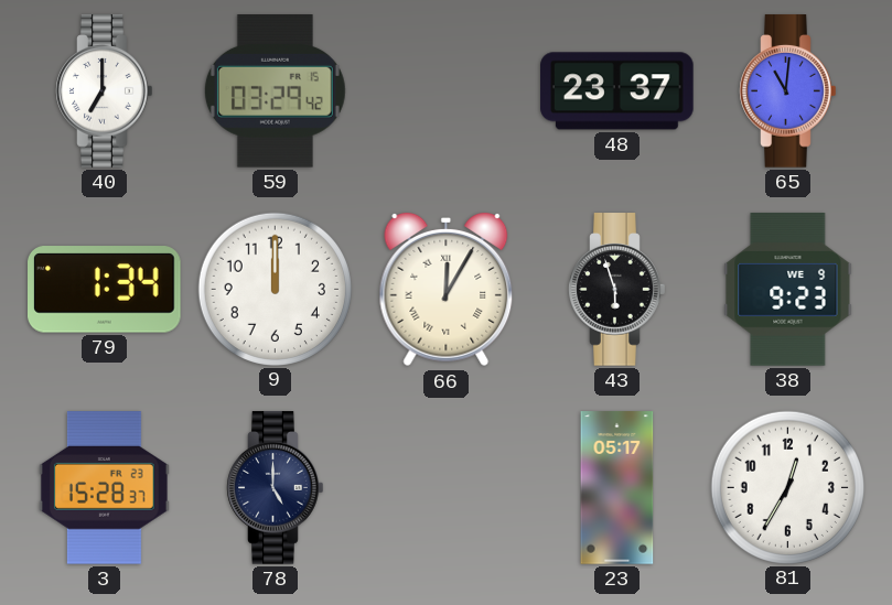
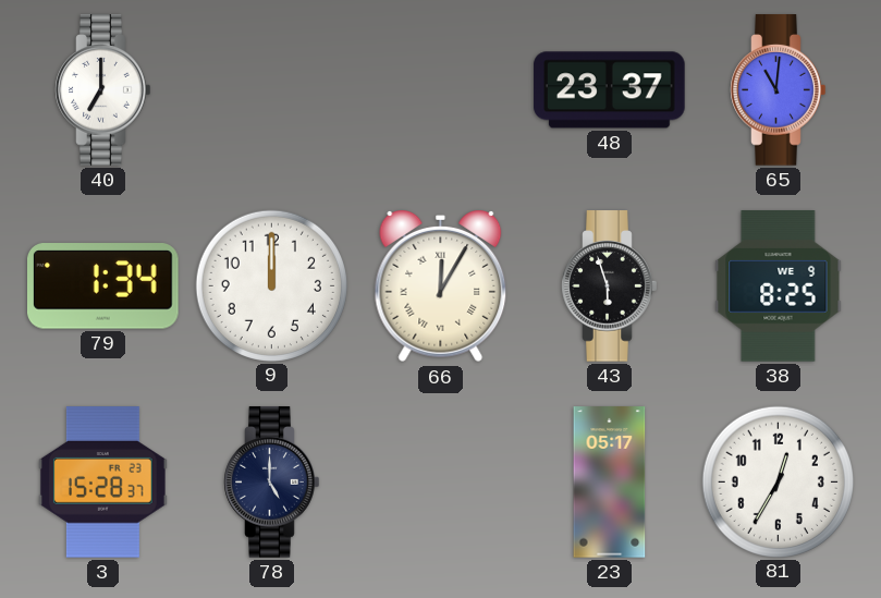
59: 03:29 -> none
38: 9:23 -> 8:25
